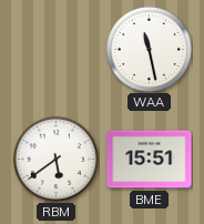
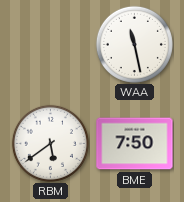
BME: 15:51 -> 7:50
